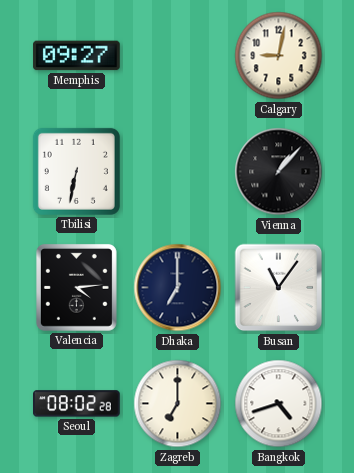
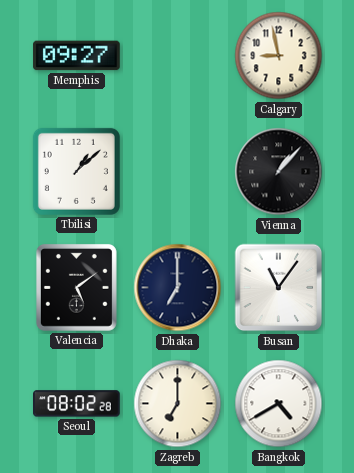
Calgary: 9:02 -> 8:58
Tbilisi: 6:32 -> 1:08
Valencia: 4:14 -> 5:09
Bangkok: 4:42 -> 4:40
